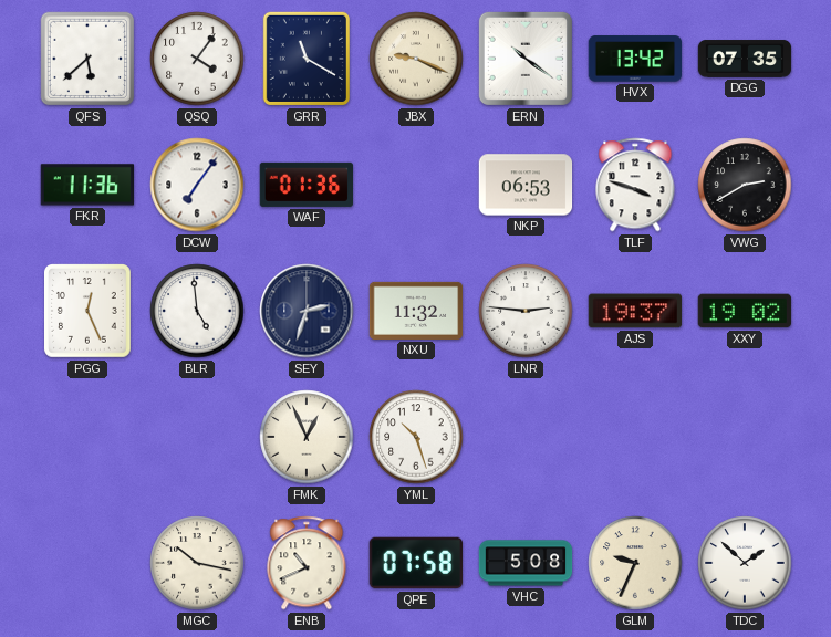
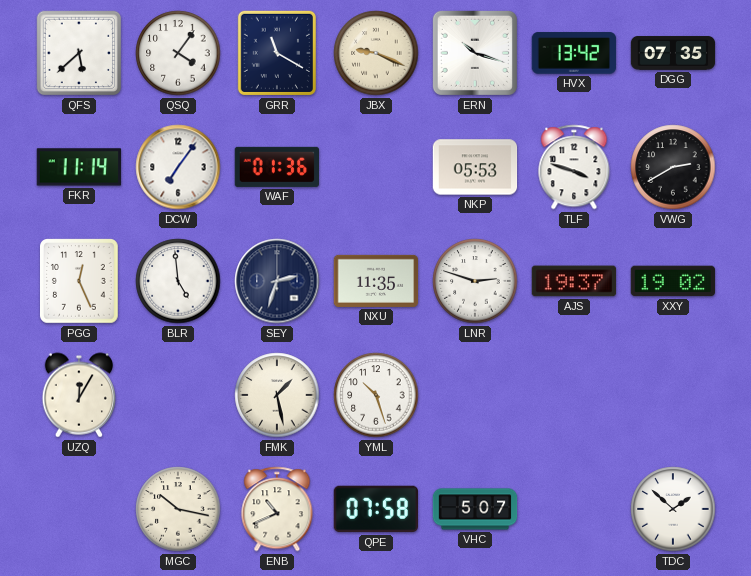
ERN: 10:21 -> 10:18
FKR: 11:36 -> 11:14
NKP: 06:53 -> 05:53
NXU: 11:32 -> 11:35
LNR: 2:46 -> 2:48
UZQ: none -> 12:05
FMK: 12:56 -> 1:28
VHC: 5:08 -> 5:07
GLM: 9:34 -> none
